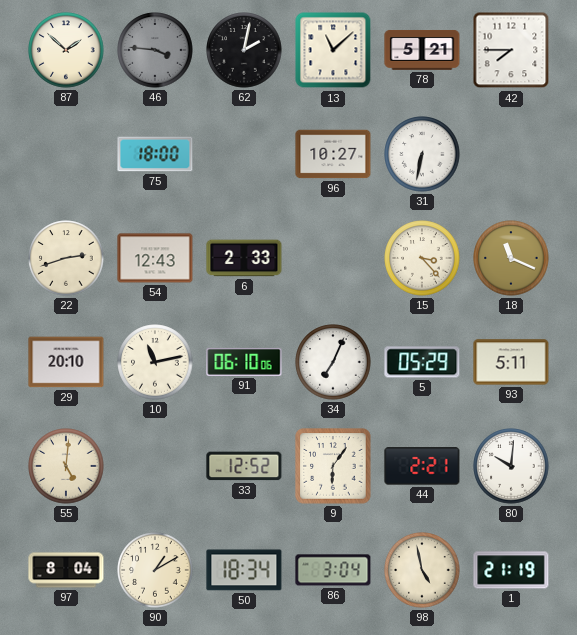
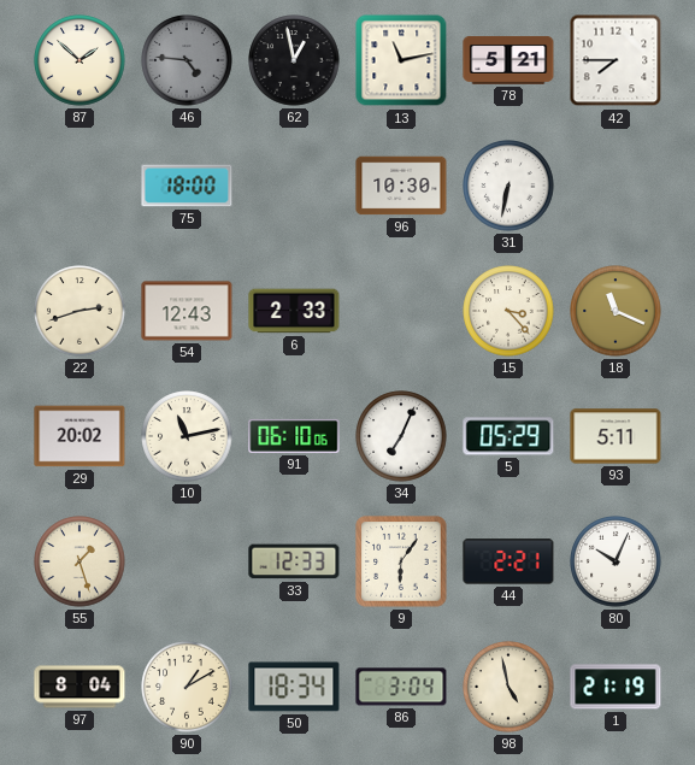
46: 3:46 -> 4:46
62: 2:02 -> 12:58
13: 11:08 -> 11:13
96: 10:27 -> 10:30
29: 20:10 -> 20:02
55: 5:01 -> 1:27
33: 12:52 -> 12:33
80: 10:01 -> 10:04
